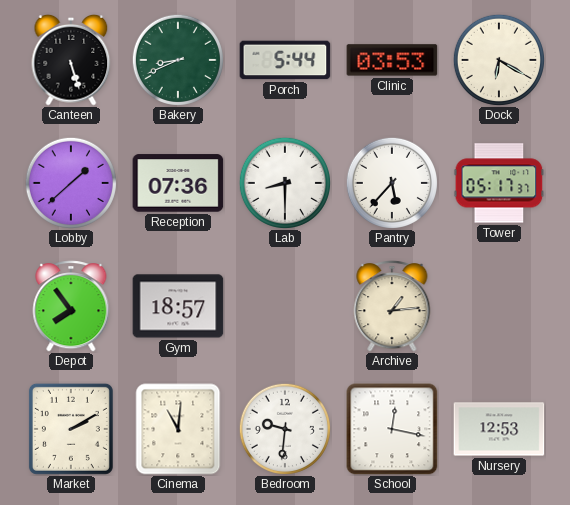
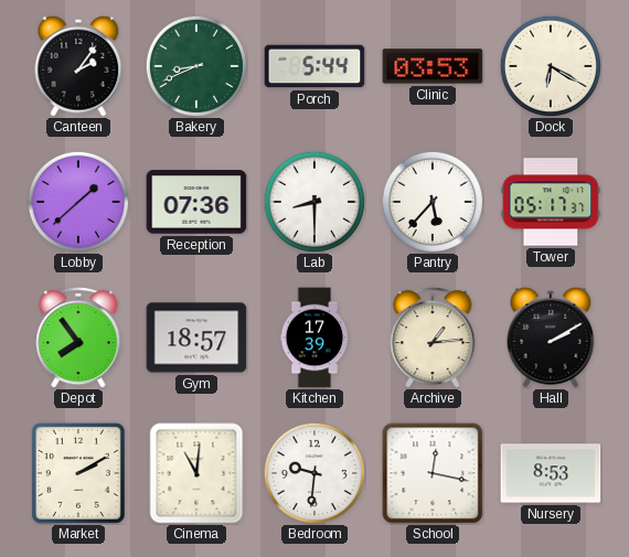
Canteen: 5:27 -> 2:06
Kitchen: none -> 17:39
Hall: none -> 2:10
Nursery: 12:53 -> 8:53
